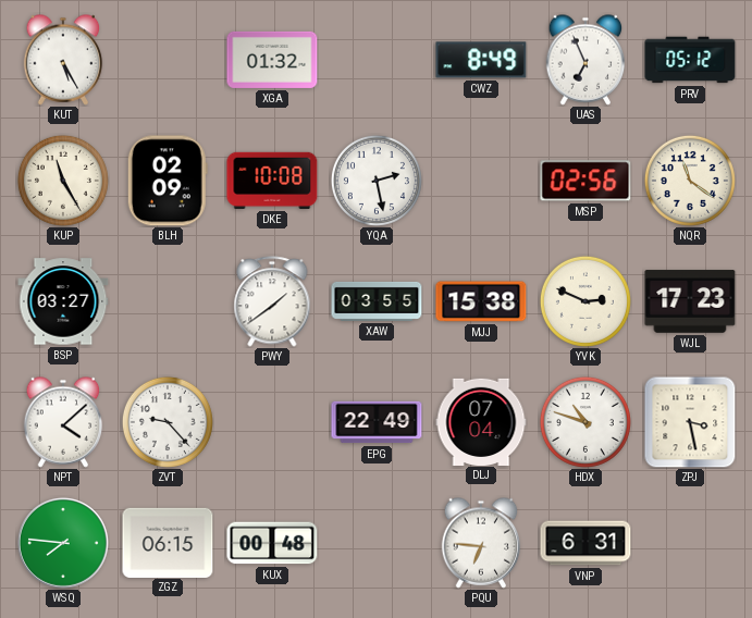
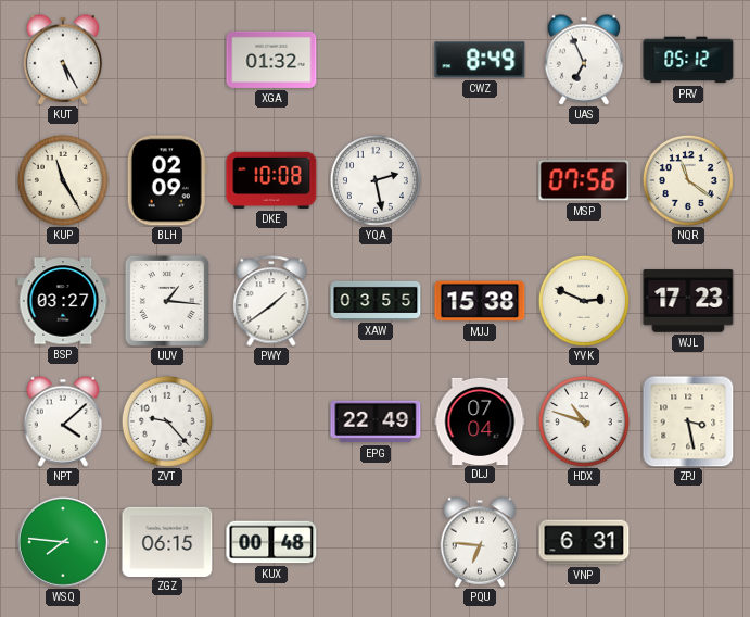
MSP: 02:56 -> 07:56
UUV: none -> 1:16
